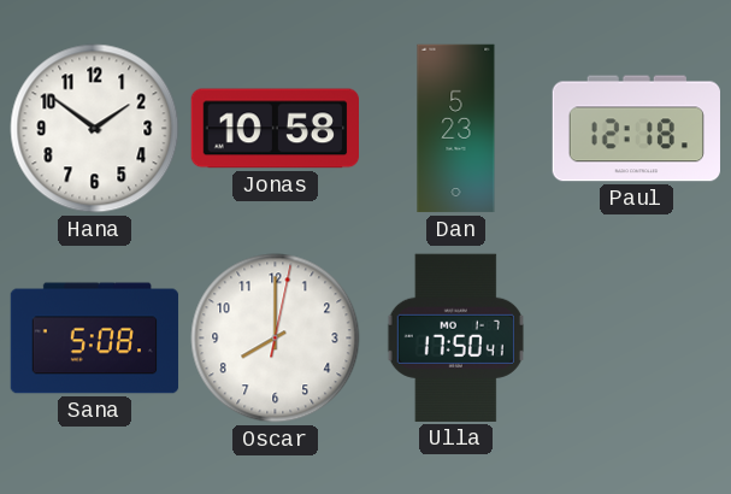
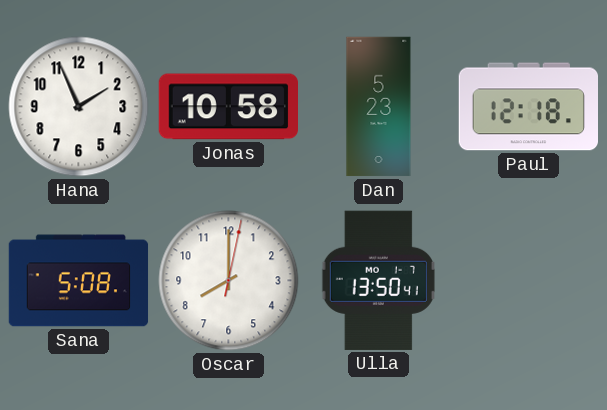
Hana: 1:51 -> 1:56
Ulla: 17:50 -> 13:50
